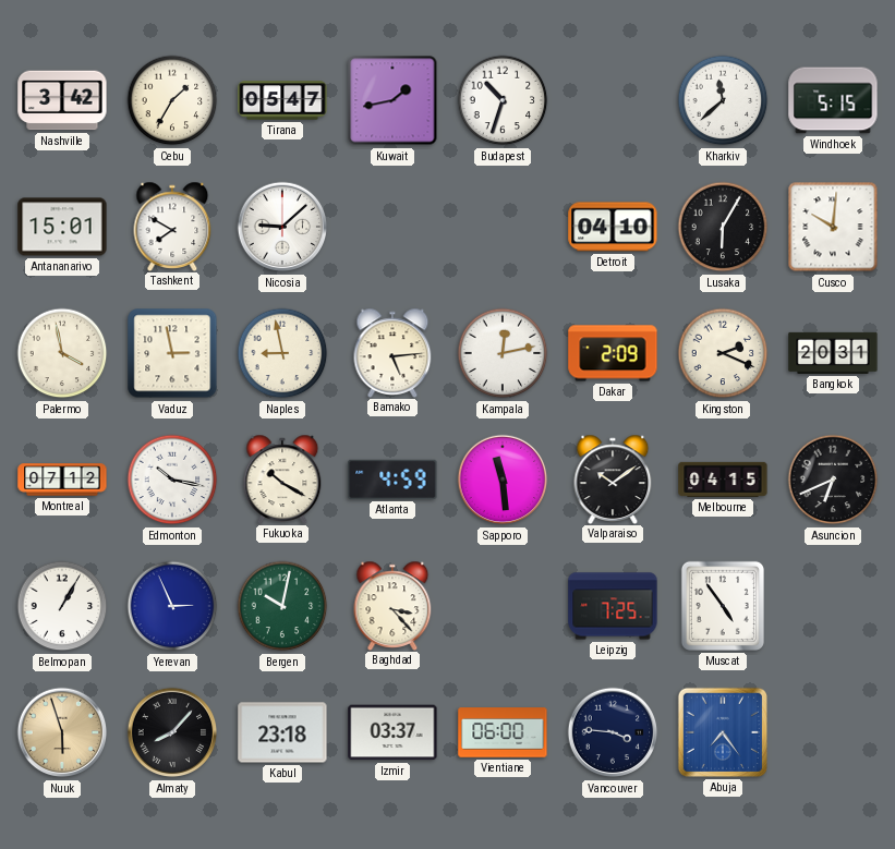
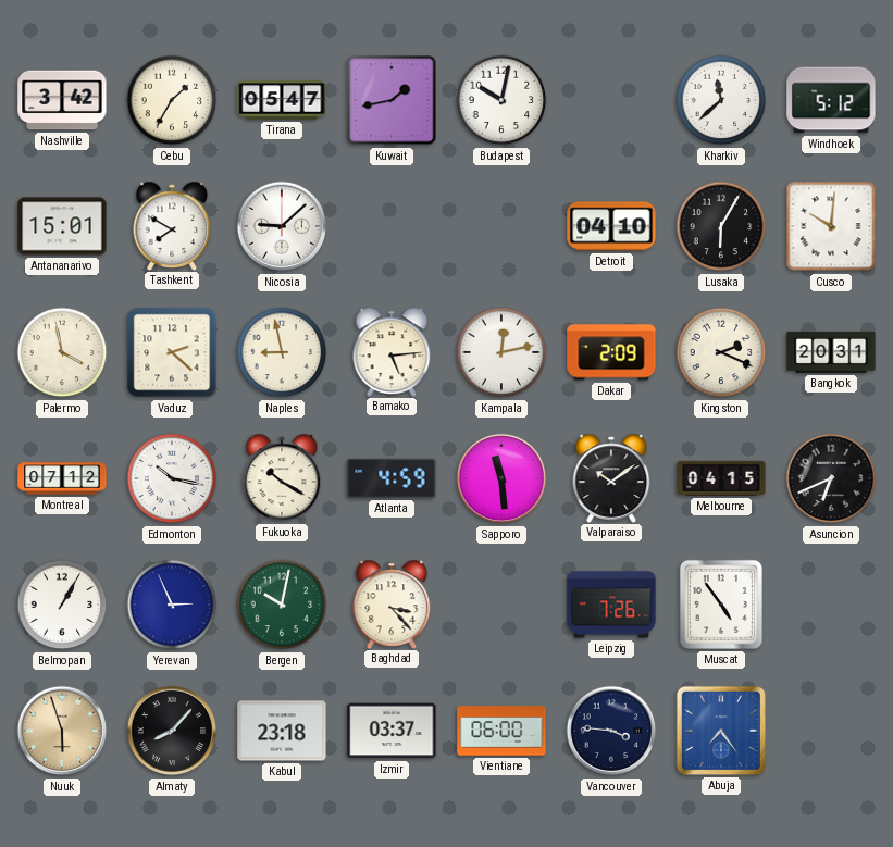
Budapest: 10:33 -> 10:02
Windhoek: 5:15 -> 5:12
Vaduz: 2:58 -> 2:22
Leipzig: 7:25 -> 7:26
